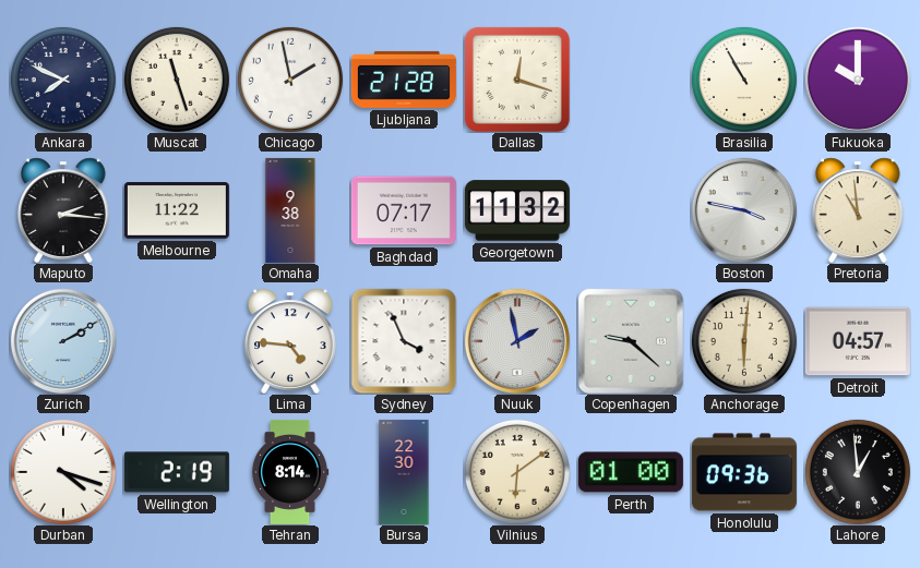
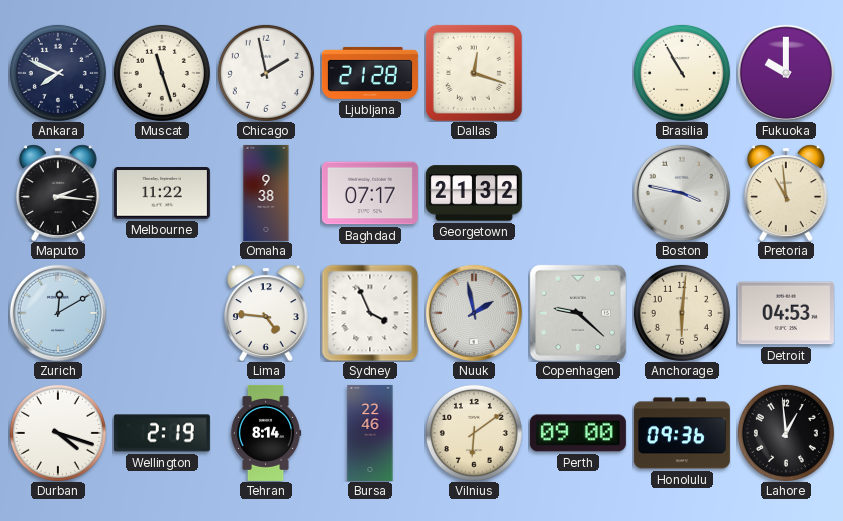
Georgetown: 11:32 -> 21:32
Zurich: 2:10 -> 12:10
Detroit: 04:57 -> 04:53
Bursa: 22:30 -> 22:46
Perth: 01:00 -> 09:00
